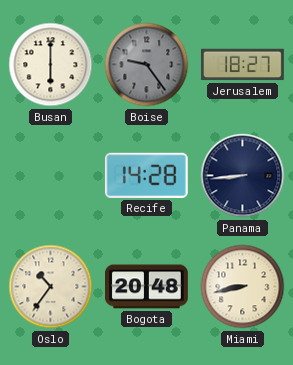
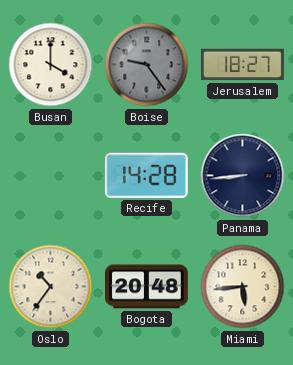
Busan: 6:00 -> 4:00
Miami: 8:43 -> 5:44
